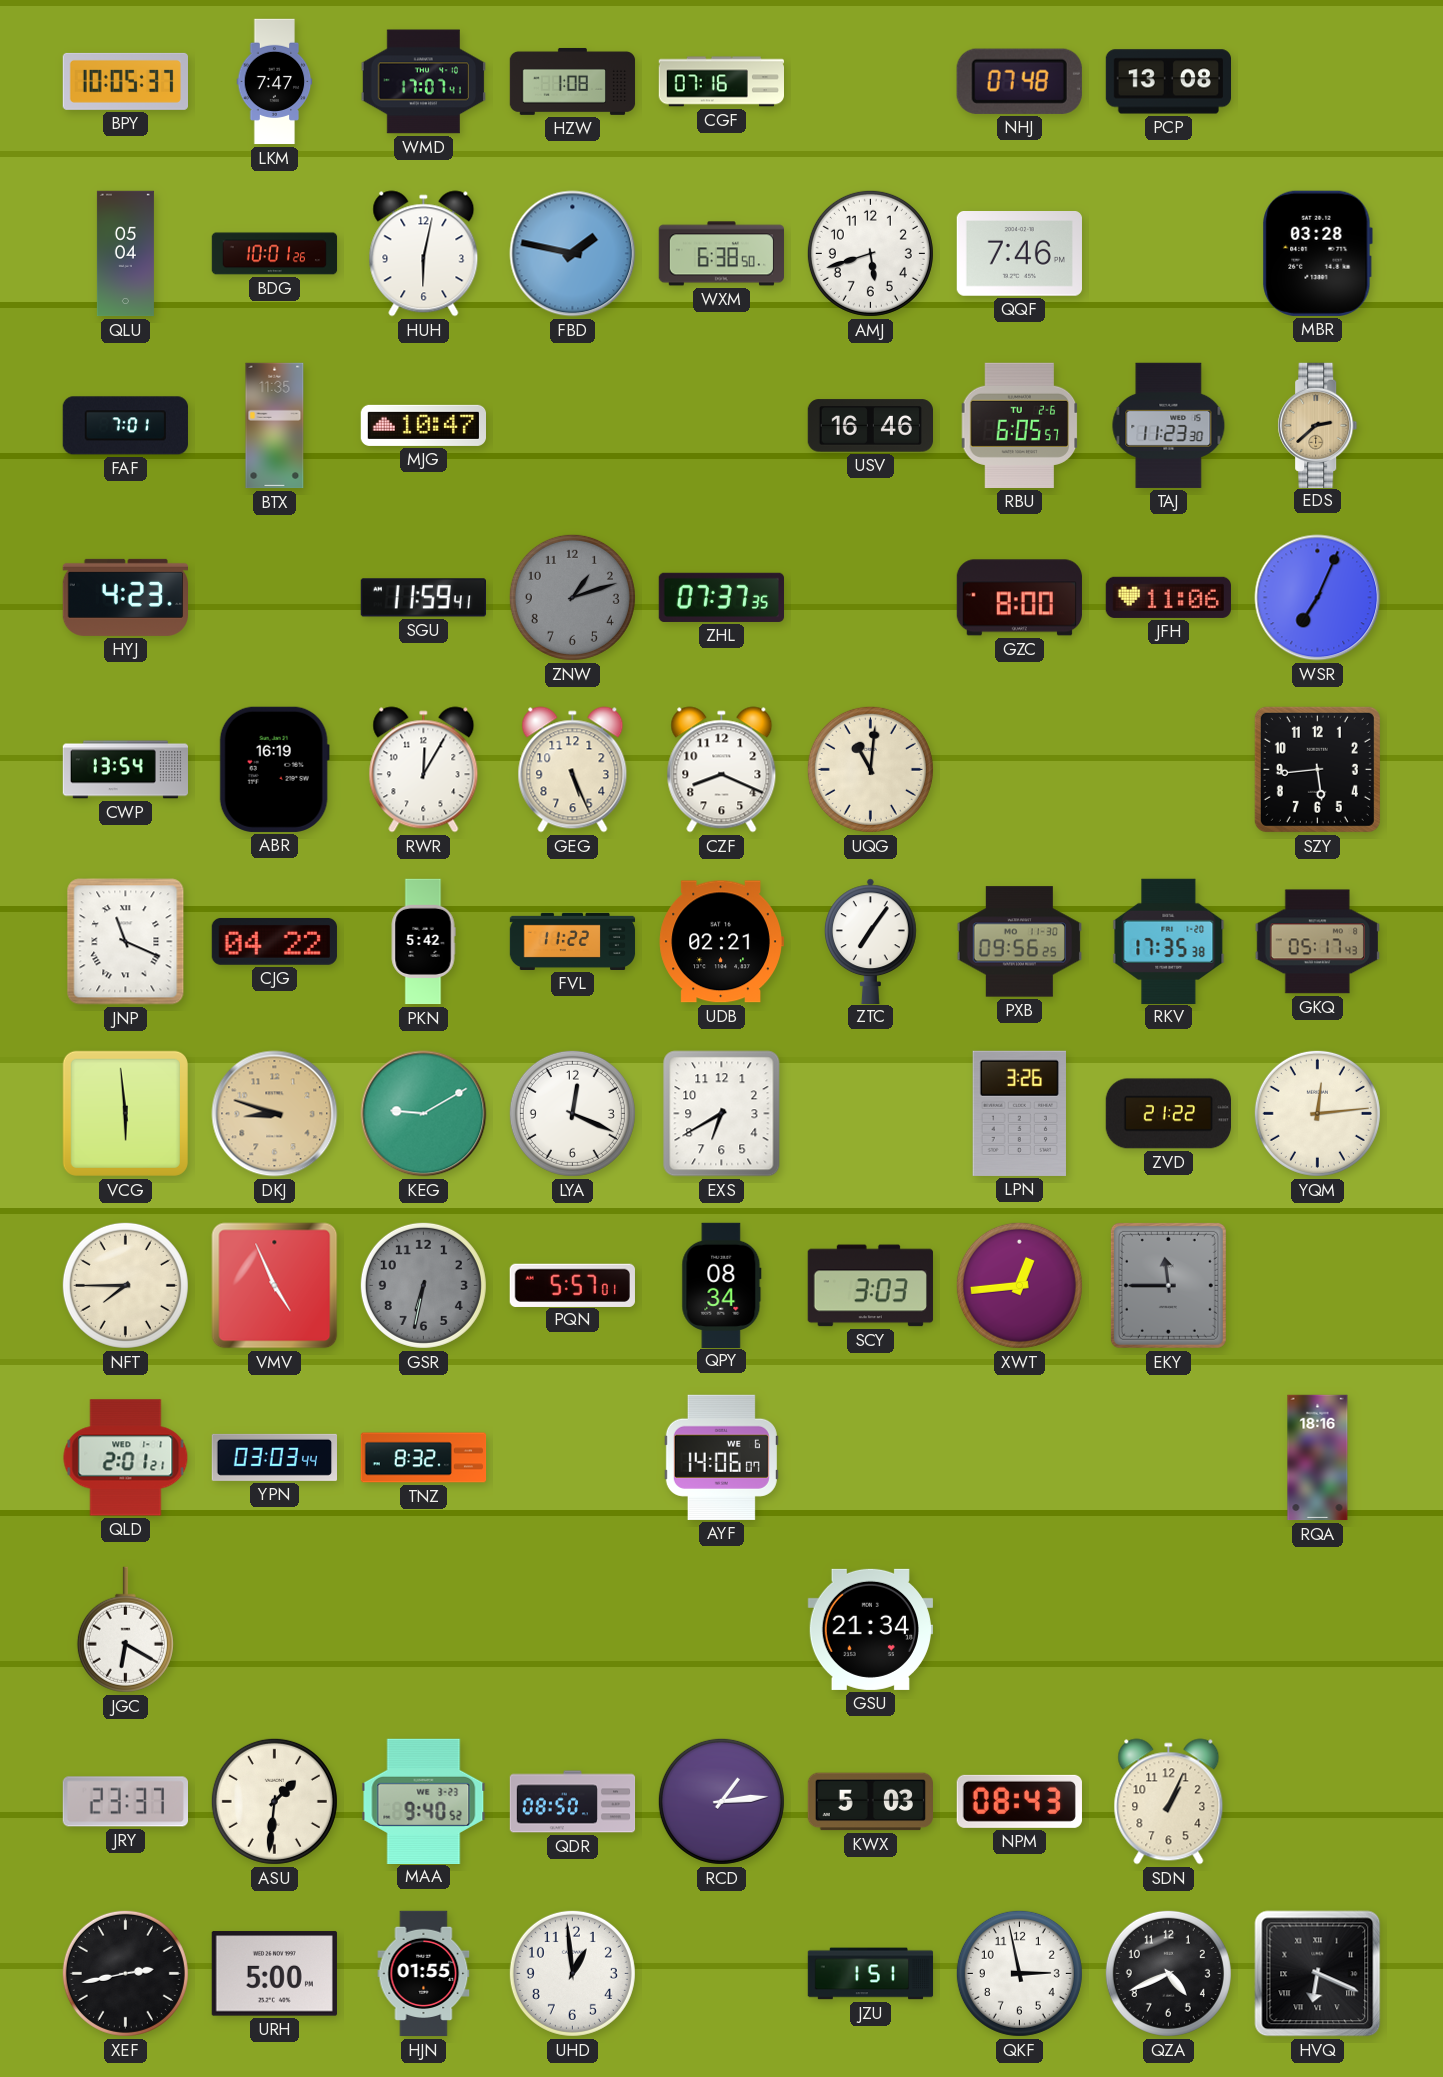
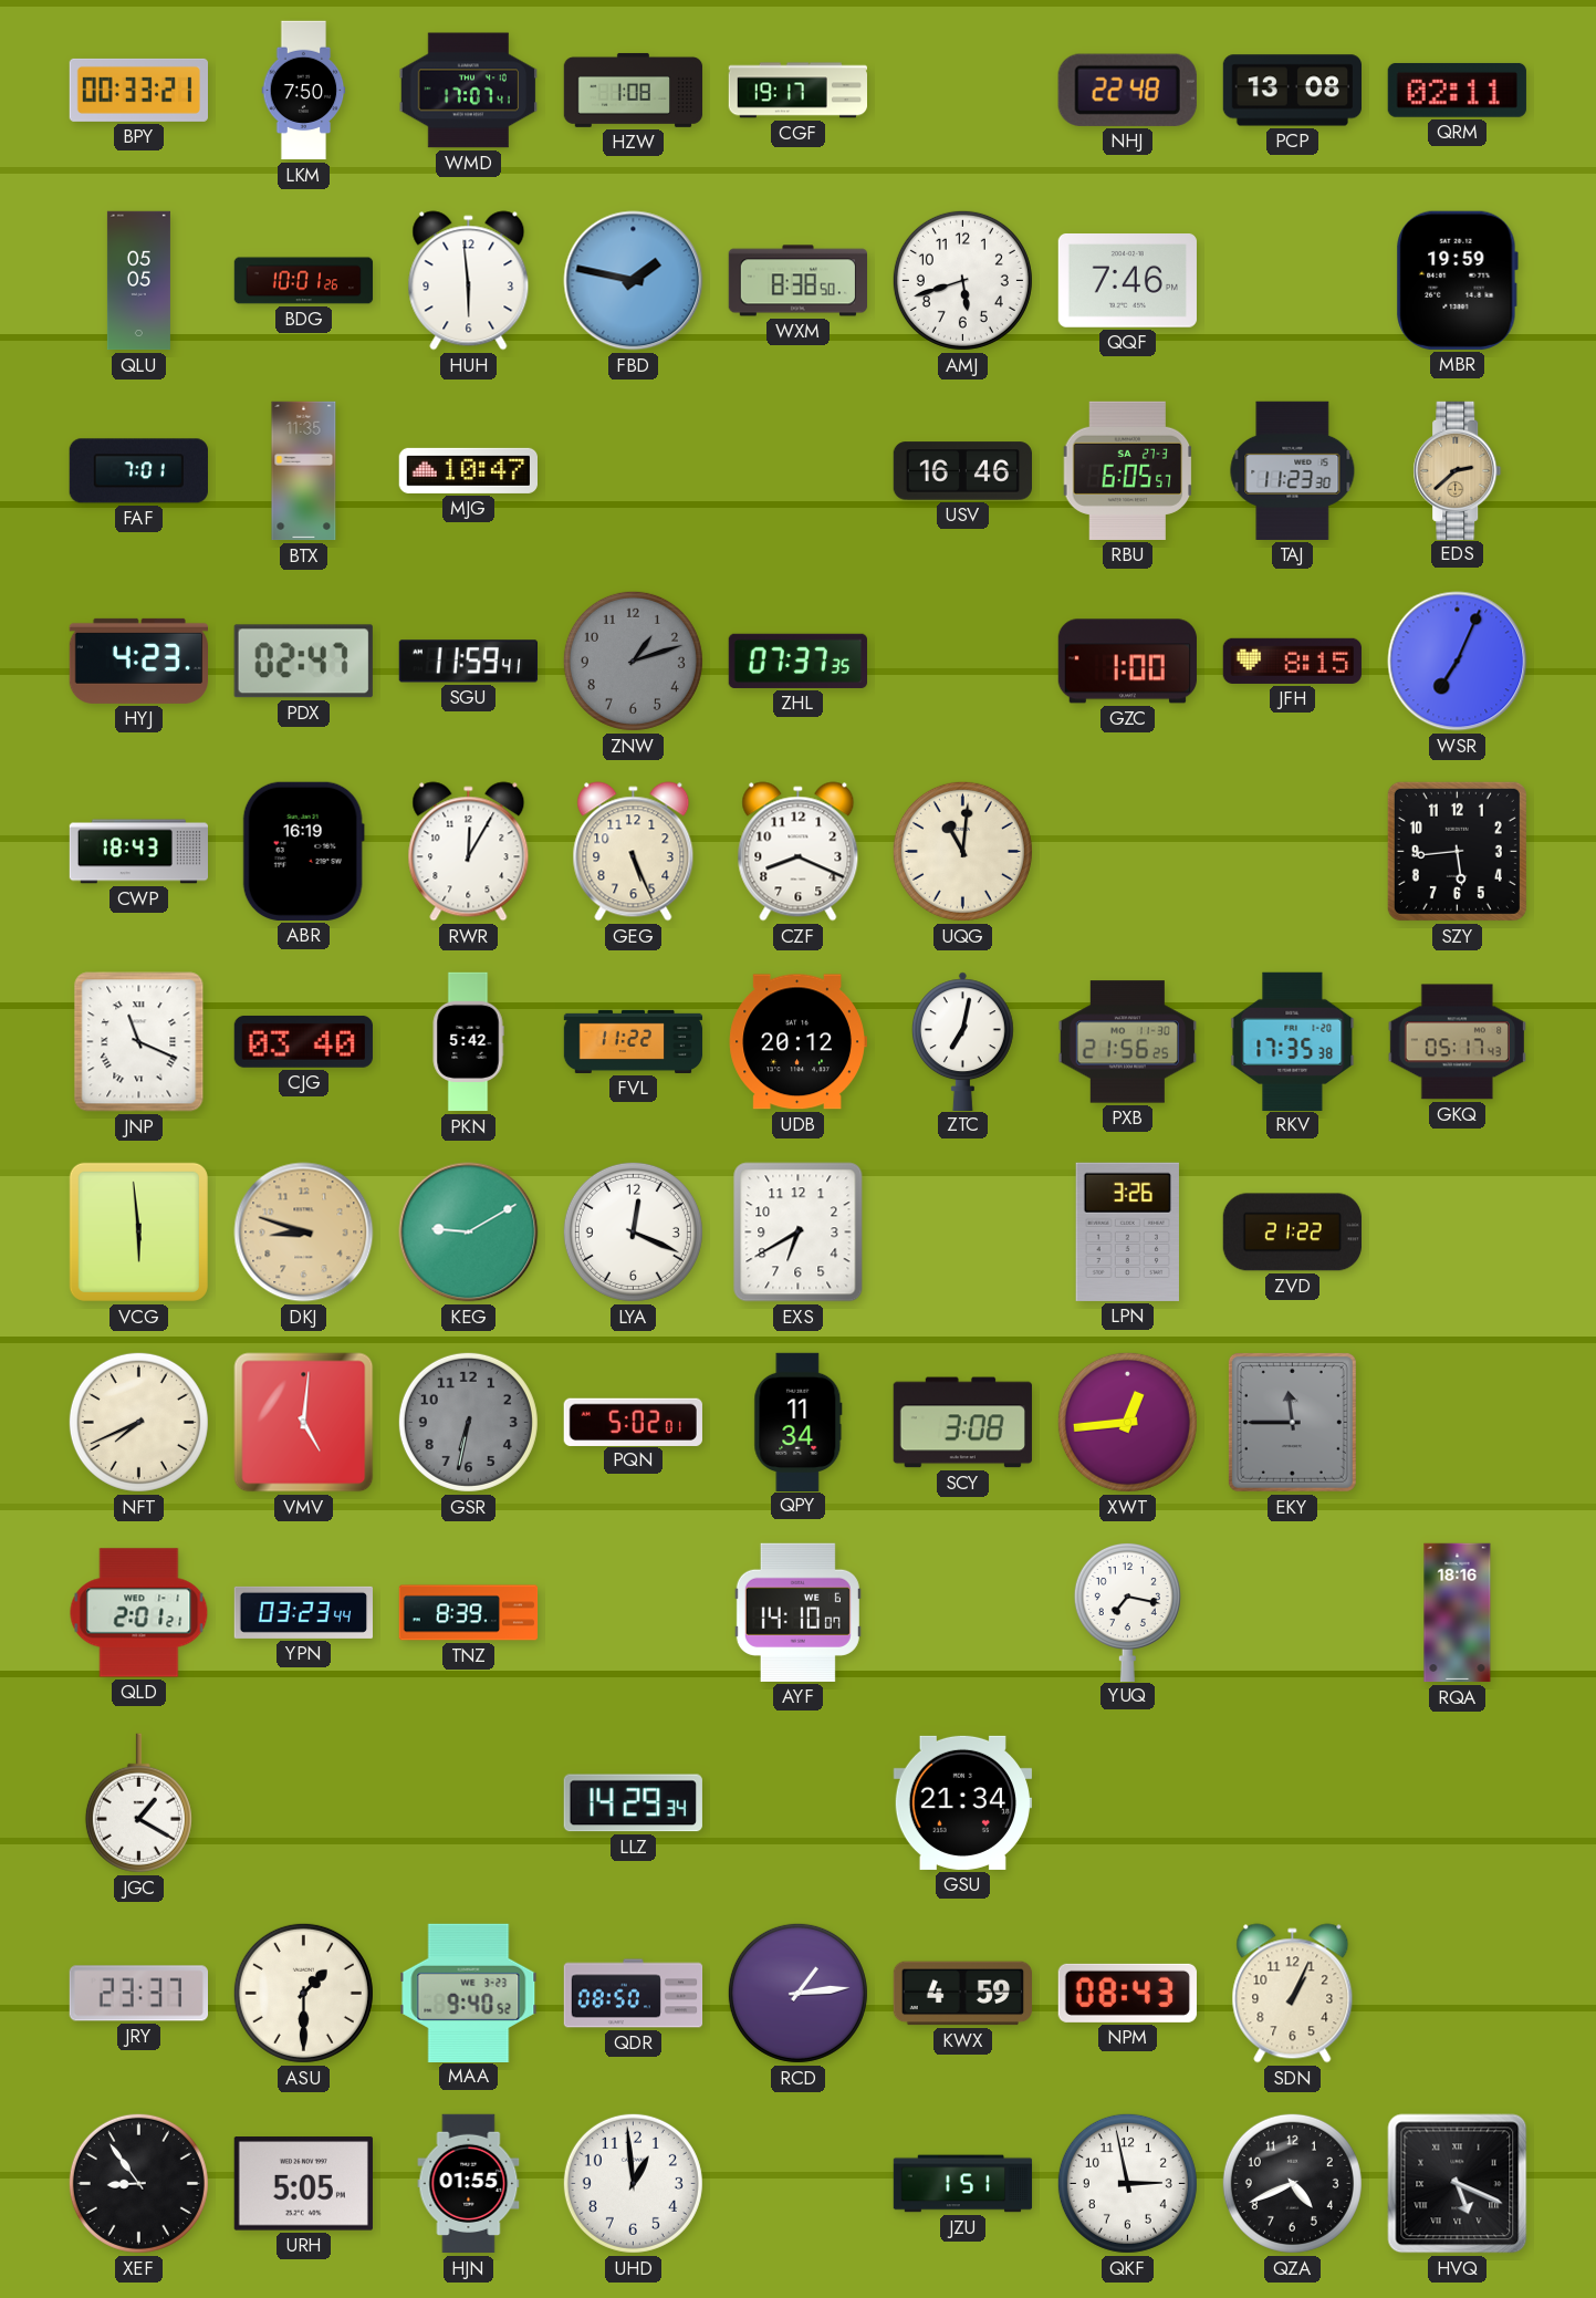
BPY: 10:05 -> 00:33
LKM: 7:47 -> 7:50
CGF: 07:16 -> 19:17
NHJ: 07:48 -> 22:48
QRM: none -> 02:11
QLU: 05:04 -> 05:05
HUH: 6:02 -> 5:59
WXM: 6:38 -> 8:38
MBR: 03:28 -> 19:59
RBU date: TU 2-6 -> SA 27-3
PDX: none -> 02:47
GZC: 8:00 -> 1:00
JFH: 11:06 -> 8:15
CWP: 13:54 -> 18:43
CJG: 04:22 -> 03:40
UDB: 02:21 -> 20:12
ZTC: 7:06 -> 7:02
PXB: 09:56 -> 21:56
YQM: 12:14 -> none
NFT: 7:45 -> 7:41
VMV: 4:56 -> 5:01
PQN: 5:57 -> 5:02
QPY: 08:34 -> 11:34
SCY: 3:03 -> 3:08
YPN: 03:03 -> 03:23
TNZ: 8:32 -> 8:39
AYF: 14:06 -> 14:10
YUQ: none -> 7:17
JGC: 6:20 -> 1:20
LLZ: none -> 14:29
ASU: 1:31 -> 1:30
KWX: 5:03 -> 4:59
XEF: 2:43 -> 8:54
URH: 5:00 -> 5:05
HVQ: 6:19 -> 5:19
